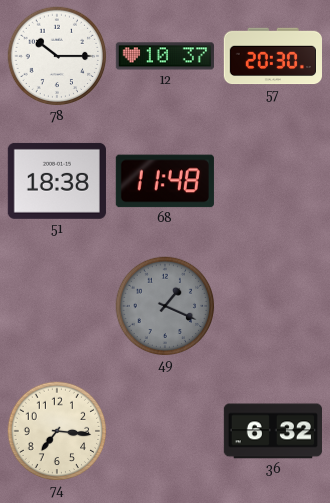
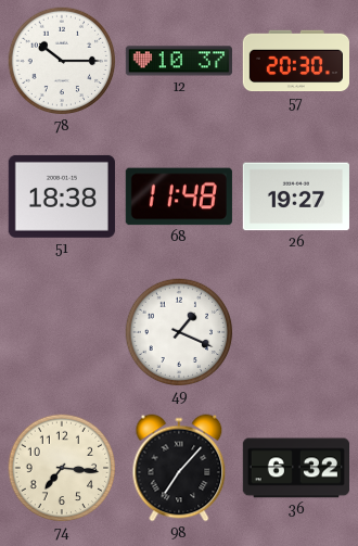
26: none -> 19:27
49 dial: grey -> white
98: none -> 7:07
